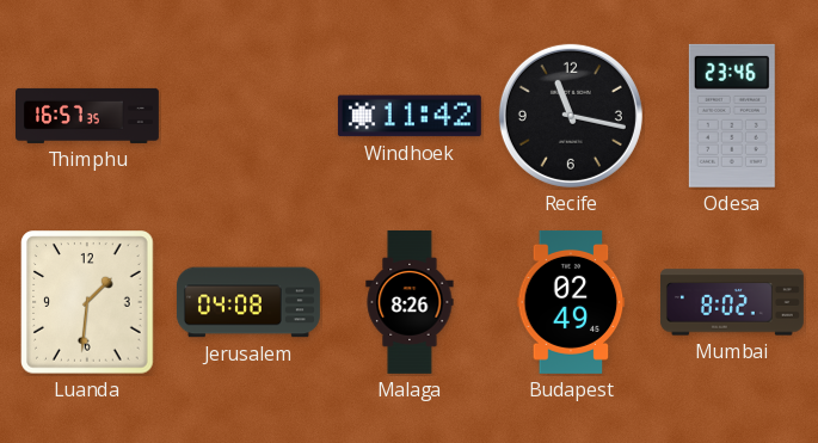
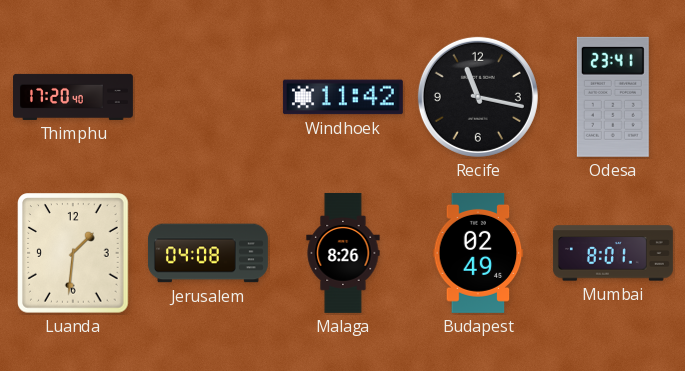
Thimphu: 16:57 -> 17:20
Odesa: 23:46 -> 23:41
Mumbai: 8:02 -> 8:01
